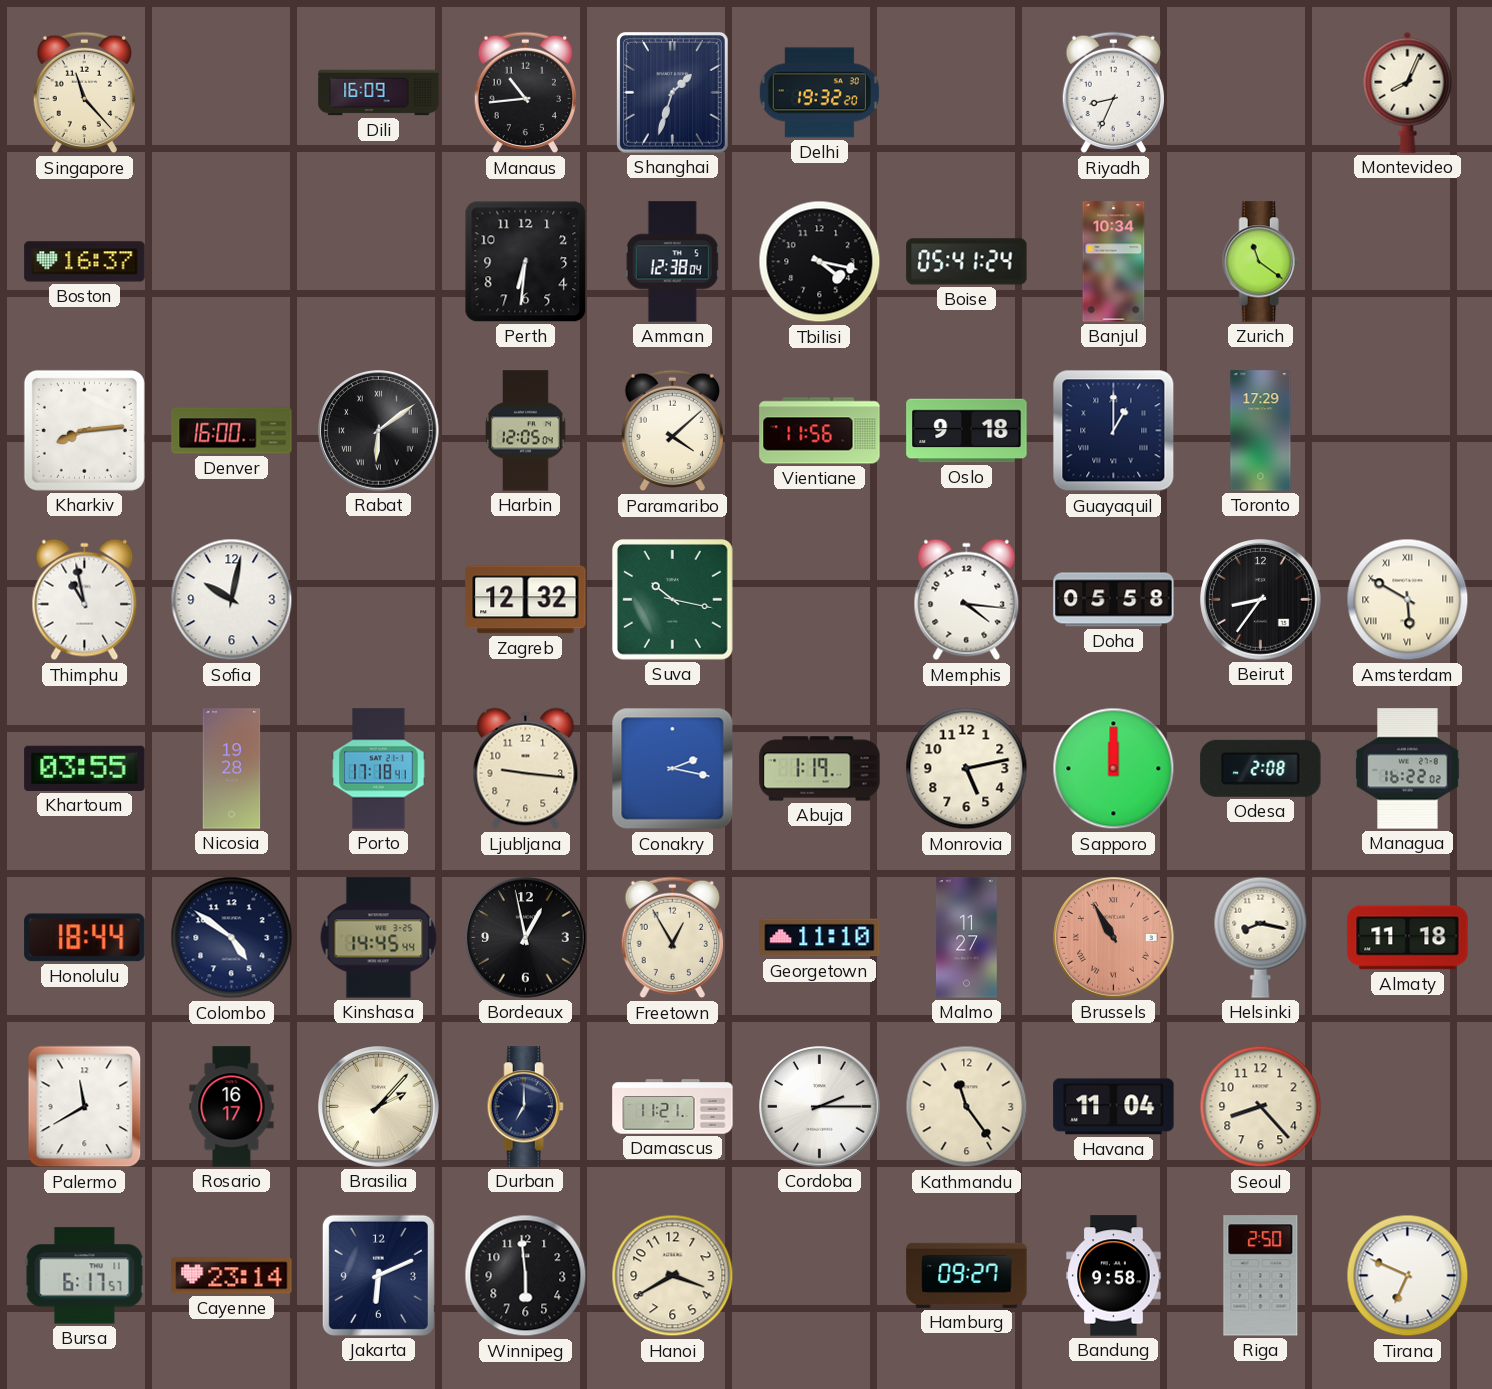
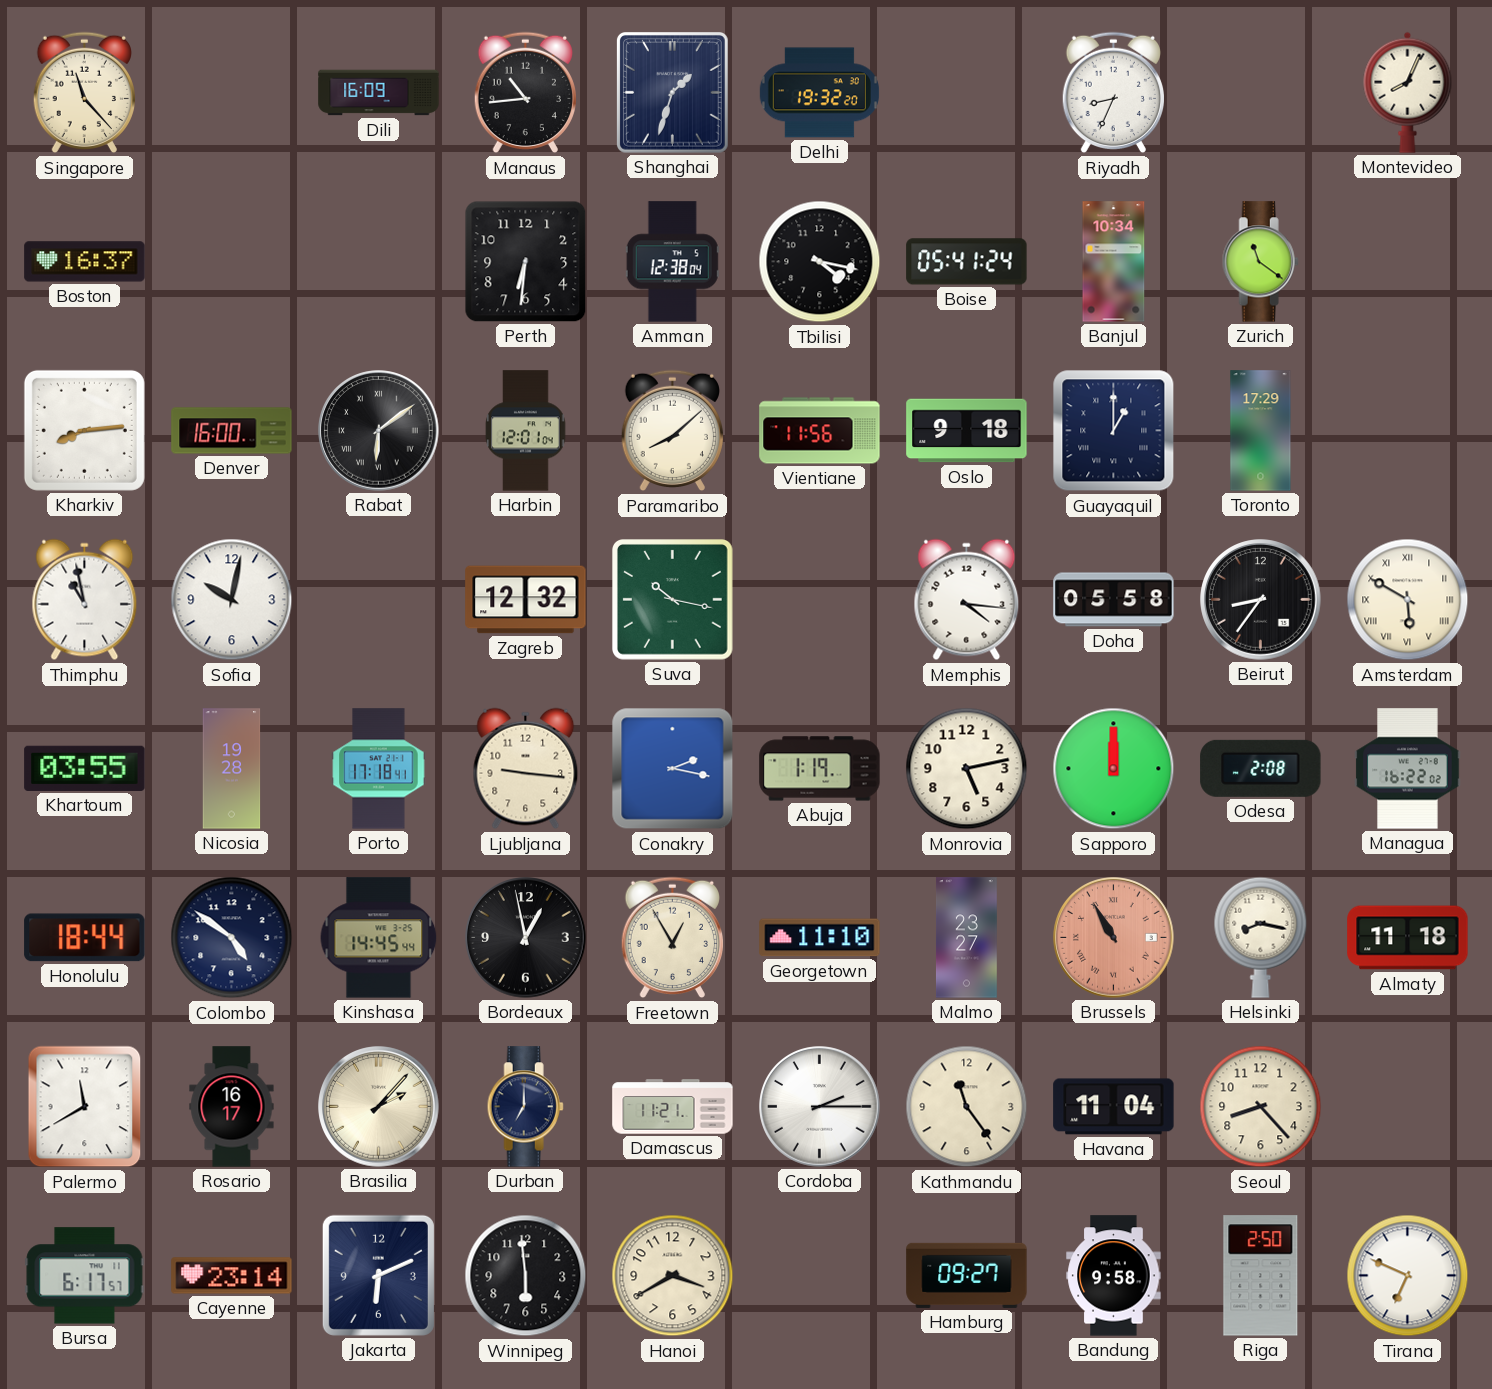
Harbin: 12:05 -> 12:01
Paramaribo: 4:08 -> 8:08
Malmo: 11:27 -> 23:27
